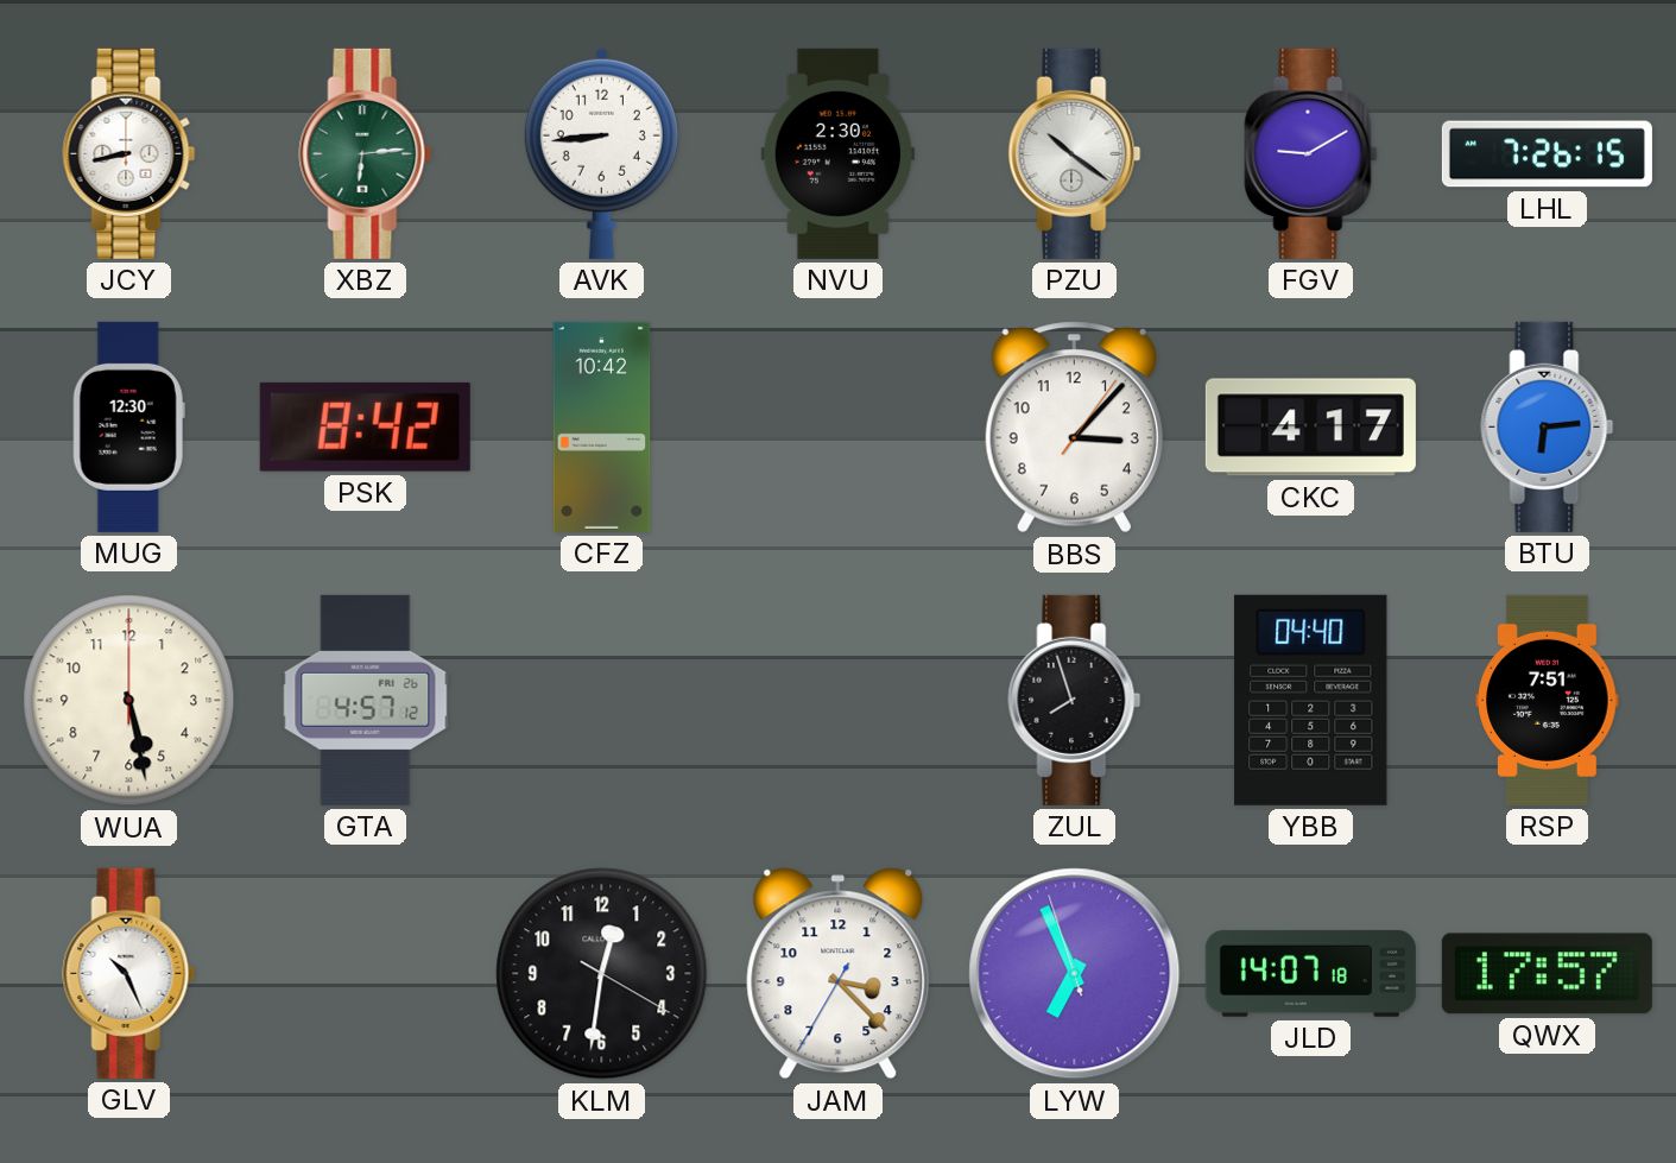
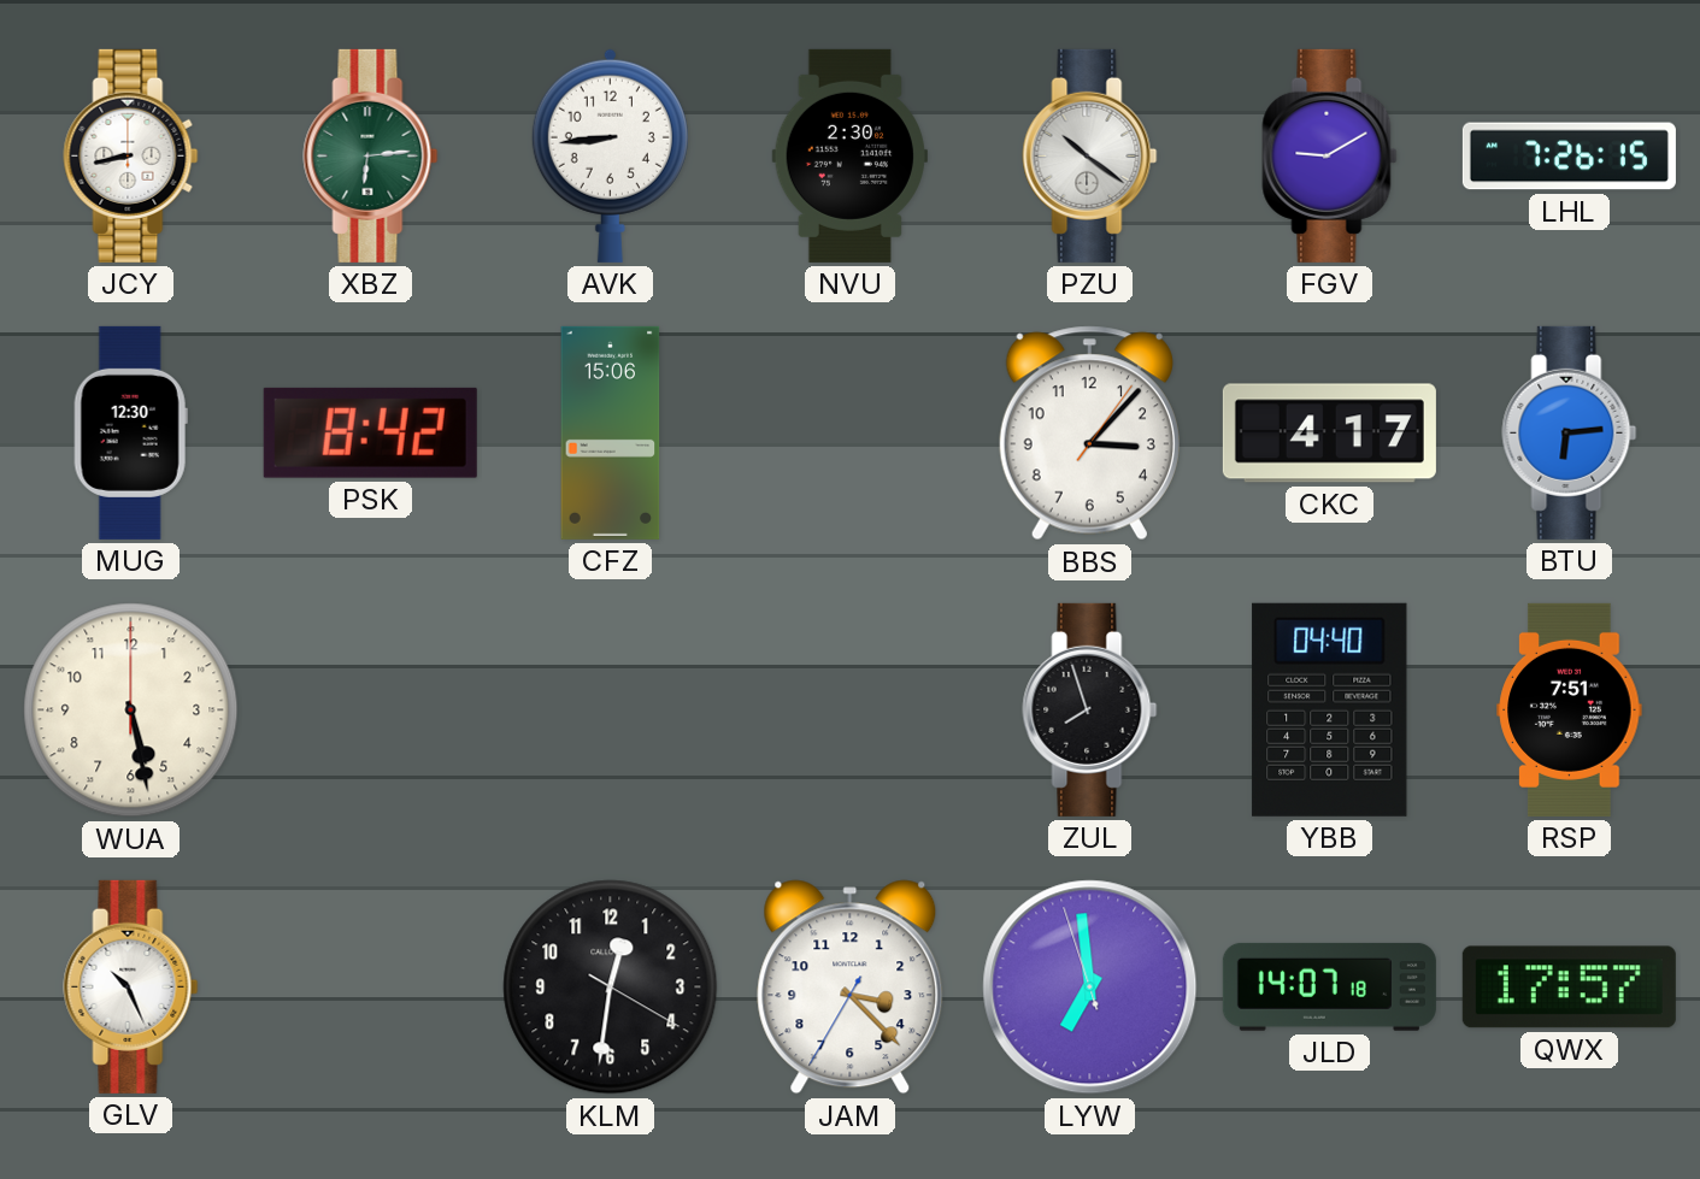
CFZ: 10:42 -> 15:06
GTA: 4:57 -> none
LYW: 6:55 -> 6:58
